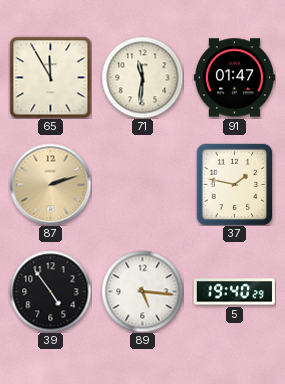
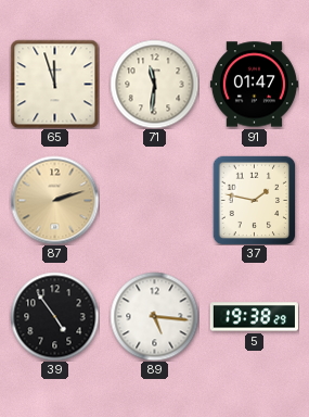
65: 11:55 -> 11:57
5: 19:40 -> 19:38
